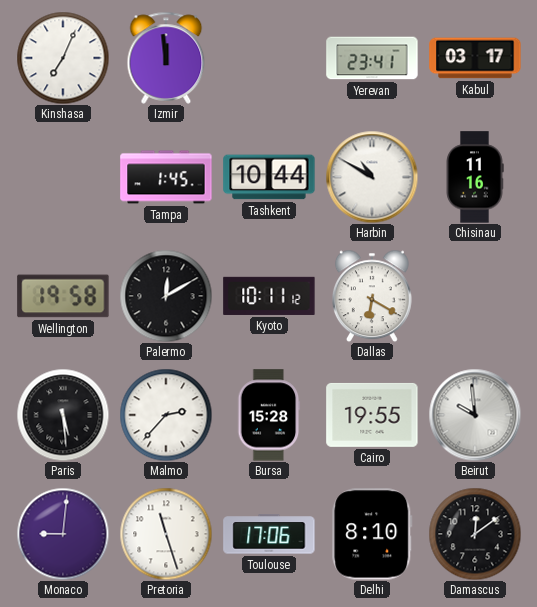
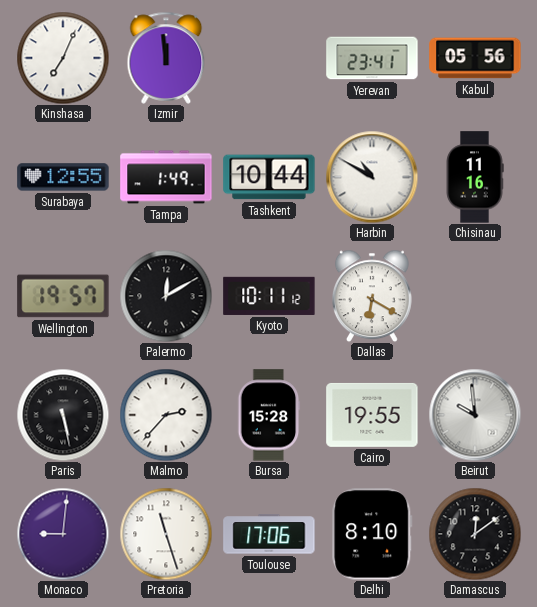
Kabul: 03:17 -> 05:56
Surabaya: none -> 12:55
Tampa: 1:45 -> 1:49
Wellington: 19:58 -> 19:57
Paris: 5:29 -> 5:28
